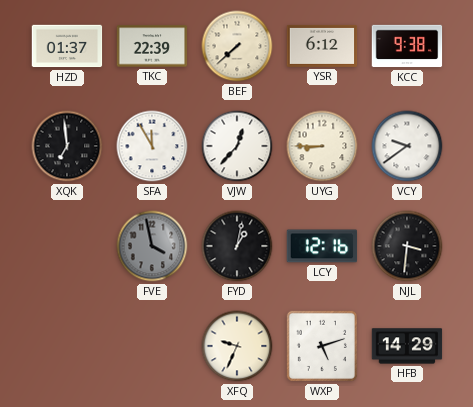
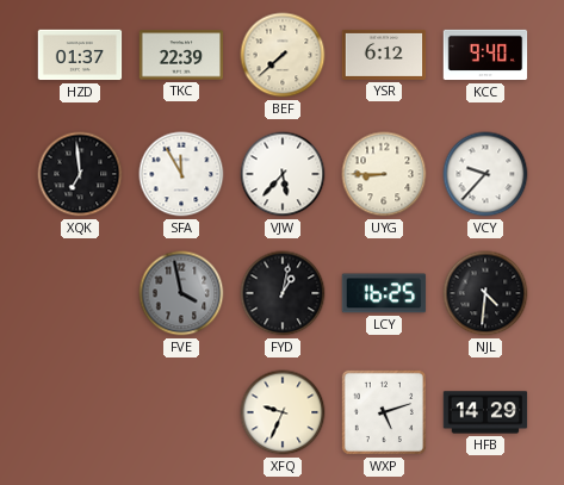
KCC: 9:38 -> 9:40
VJW: 12:37 -> 5:37
VCY: 9:39 -> 9:37
LCY: 12:16 -> 16:25
NJL: 3:31 -> 4:31
